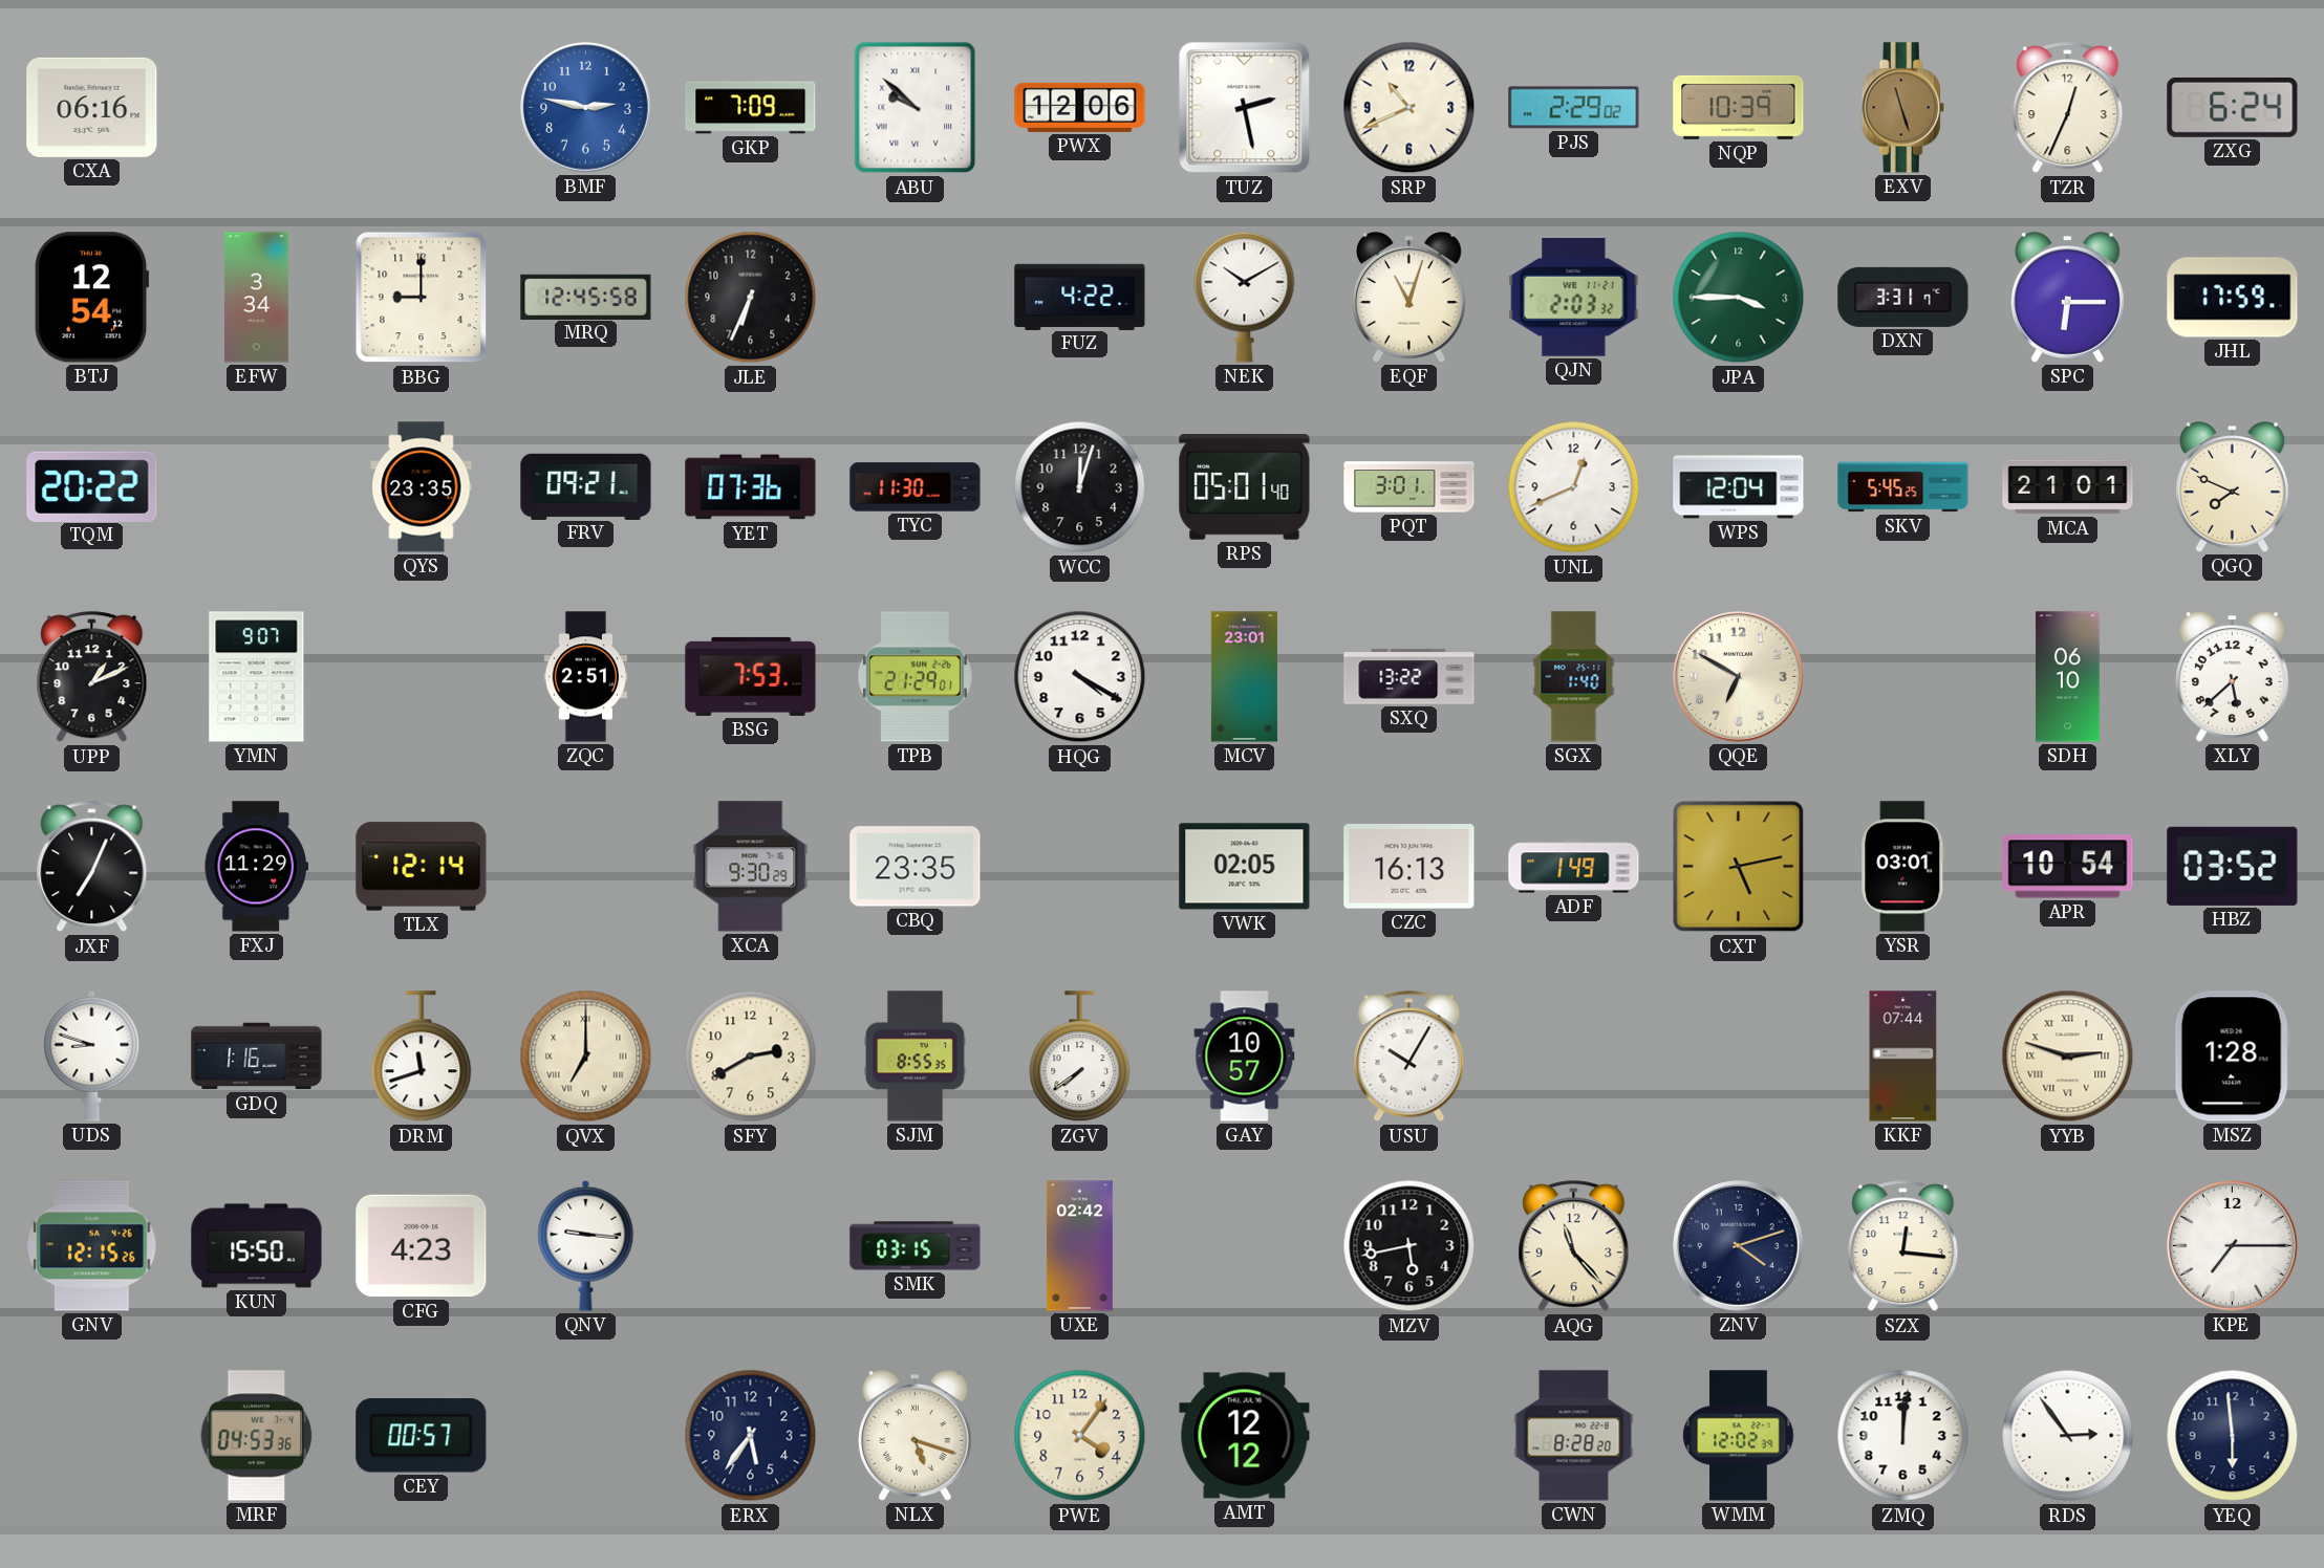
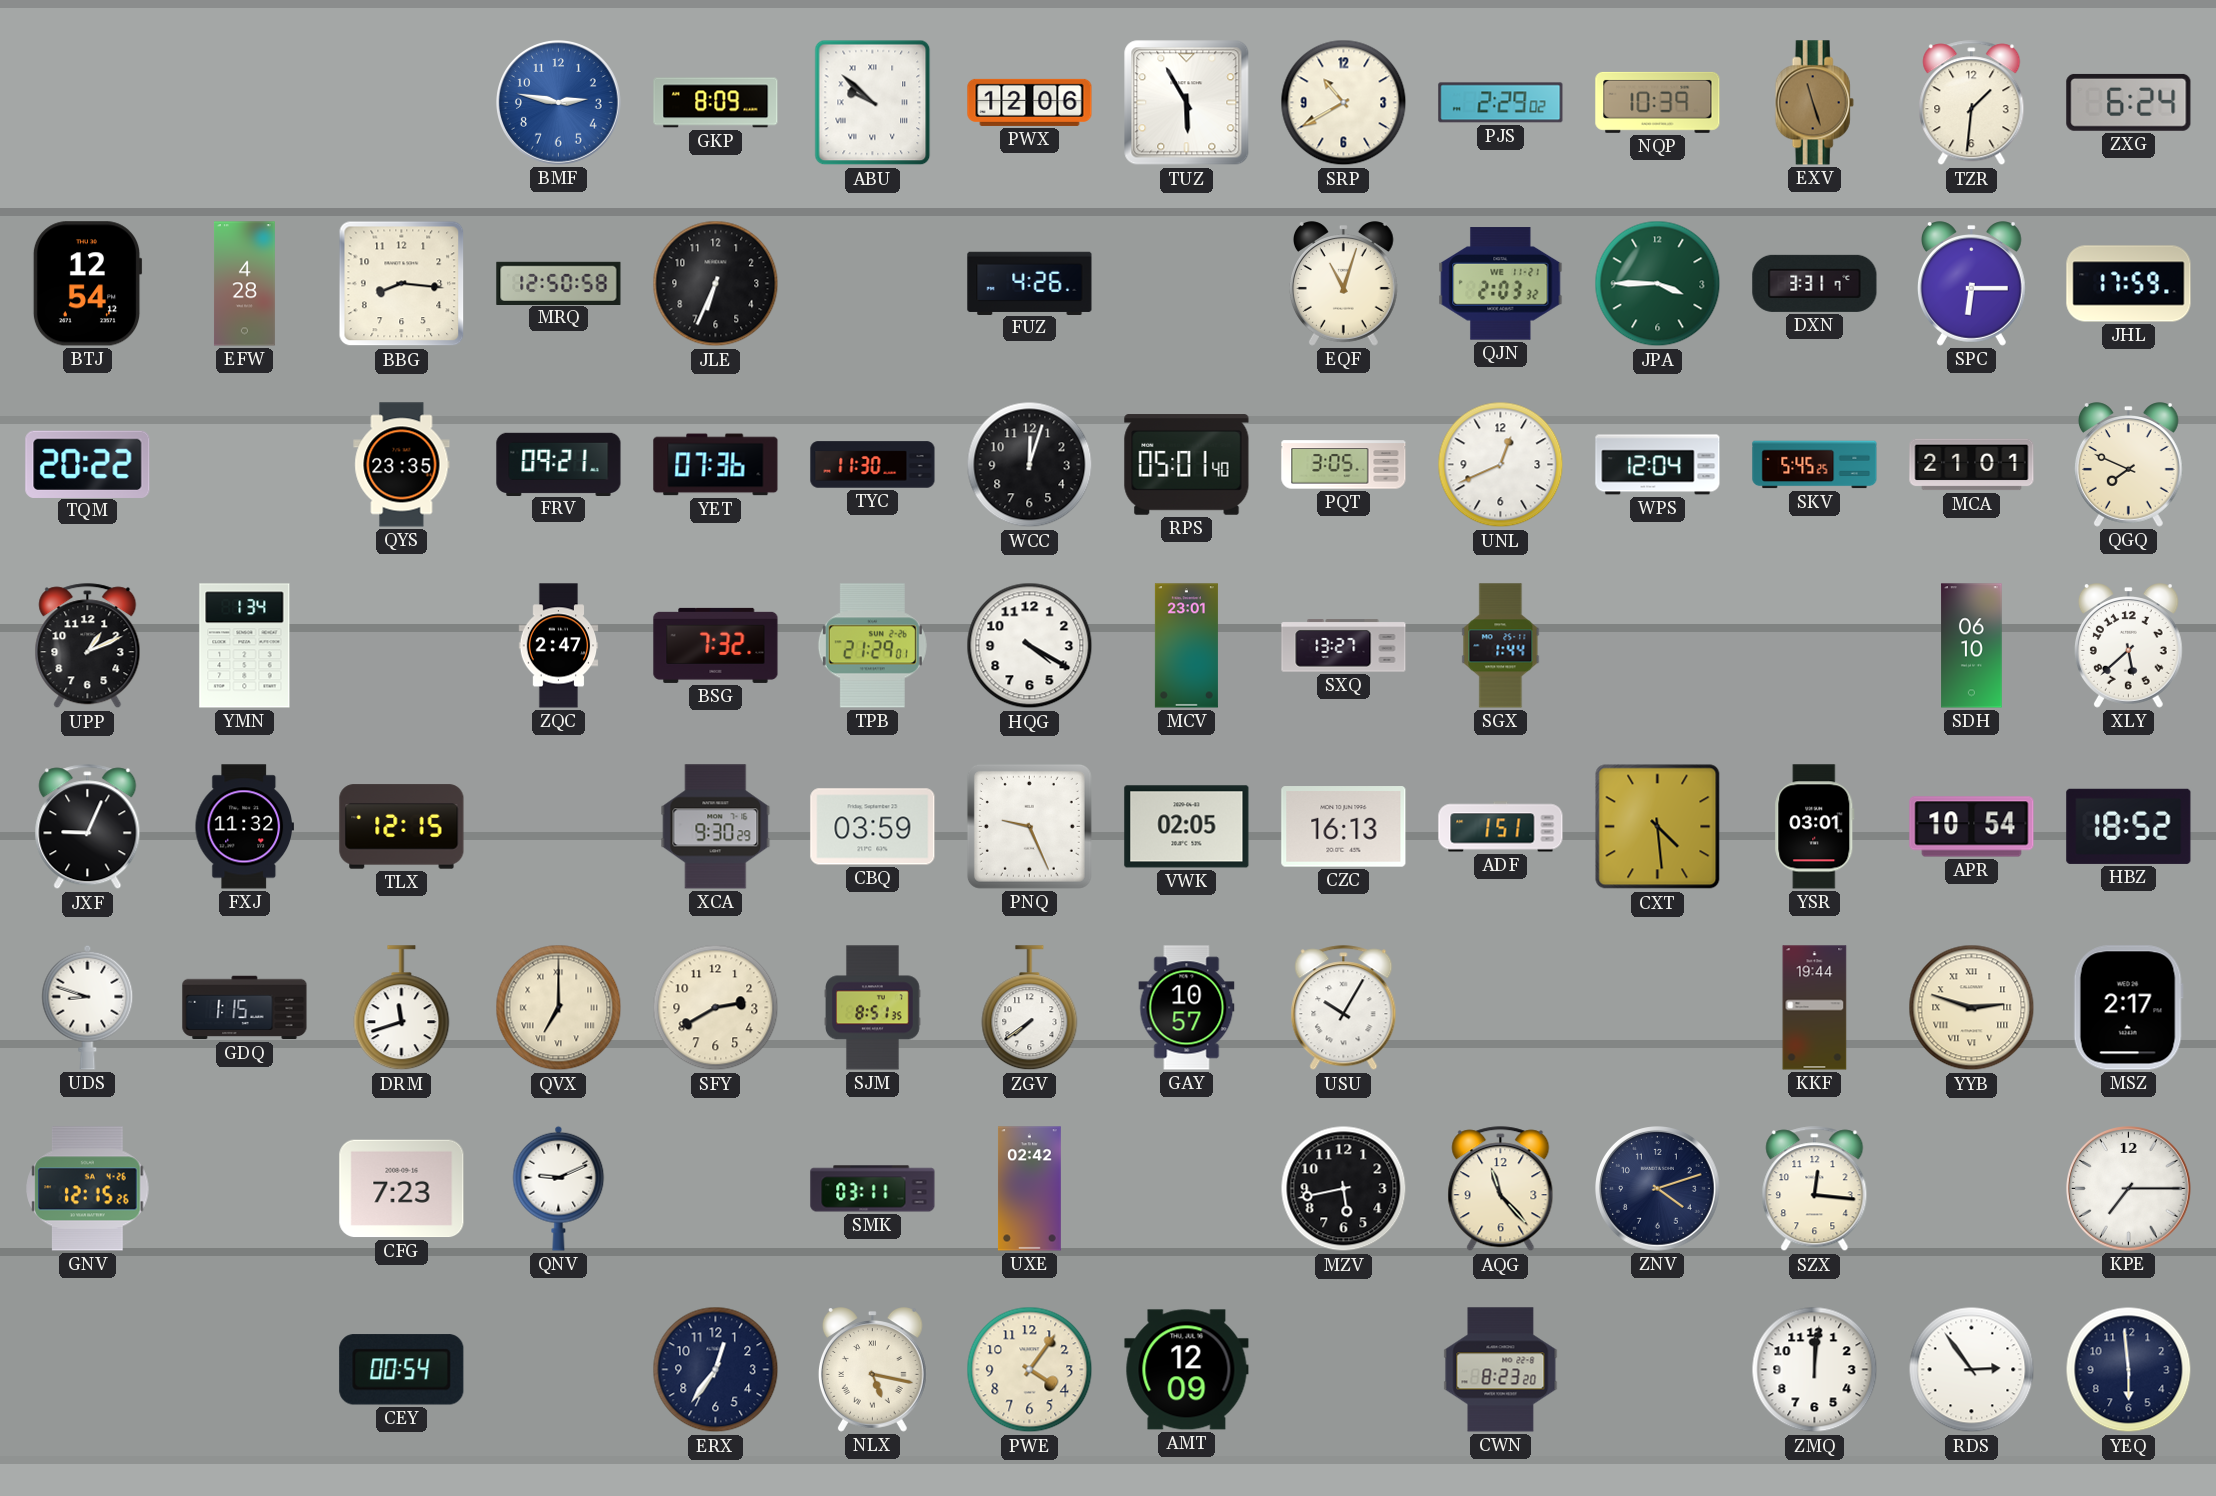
CXA: 06:16 -> none
GKP: 7:09 -> 8:09
TUZ: 2:28 -> 5:55
SRP: 10:41 -> 10:40
TZR: 12:34 -> 1:31
EFW: 3:34 -> 4:28
BBG: 9:00 -> 8:16
MRQ: 12:45 -> 12:50
FUZ: 4:22 -> 4:26
NEK: 10:10 -> none
PQT: 3:01 -> 3:05
YMN: 9:07 -> 1:34
ZQC: 2:51 -> 2:47
BSG: 7:53 -> 7:32
SXQ: 13:22 -> 13:27
SGX: 1:40 -> 1:44
QQE: 6:50 -> none
JXF: 7:04 -> 9:04
FXJ: 11:29 -> 11:32
TLX: 12:14 -> 12:15
CBQ: 23:35 -> 03:59
PNQ: none -> 9:26
ADF: 1:49 -> 1:51
CXT: 5:13 -> 4:29
HBZ: 03:52 -> 18:52
GDQ: 1:16 -> 1:15
SJM: 8:55 -> 8:51
KKF: 07:44 -> 19:44
MSZ: 1:28 -> 2:17
KUN: 15:50 -> none
CFG: 4:23 -> 7:23
QNV: 9:16 -> 9:11
SMK: 03:15 -> 03:11
MRF: 04:53 -> none
CEY: 00:57 -> 00:54
ERX: 5:36 -> 12:36
NLX: 5:18 -> 5:17
AMT: 12:12 -> 12:09
CWN: 8:28 -> 8:23
WMM: 12:02 -> none
